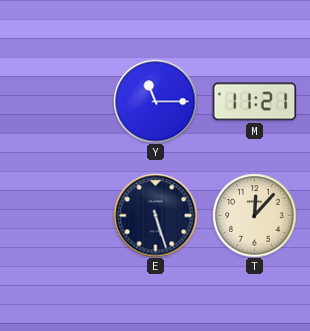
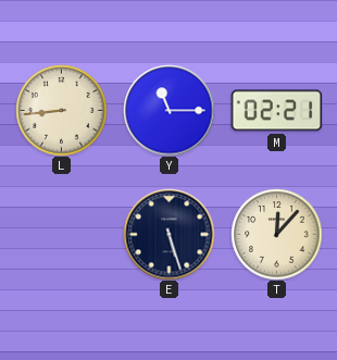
L: none -> 8:44
M: 11:21 -> 02:21
